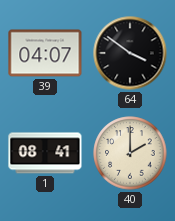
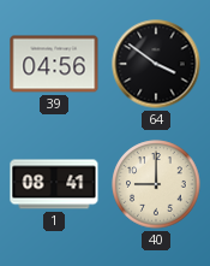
39: 04:07 -> 04:56
40: 2:00 -> 9:00
